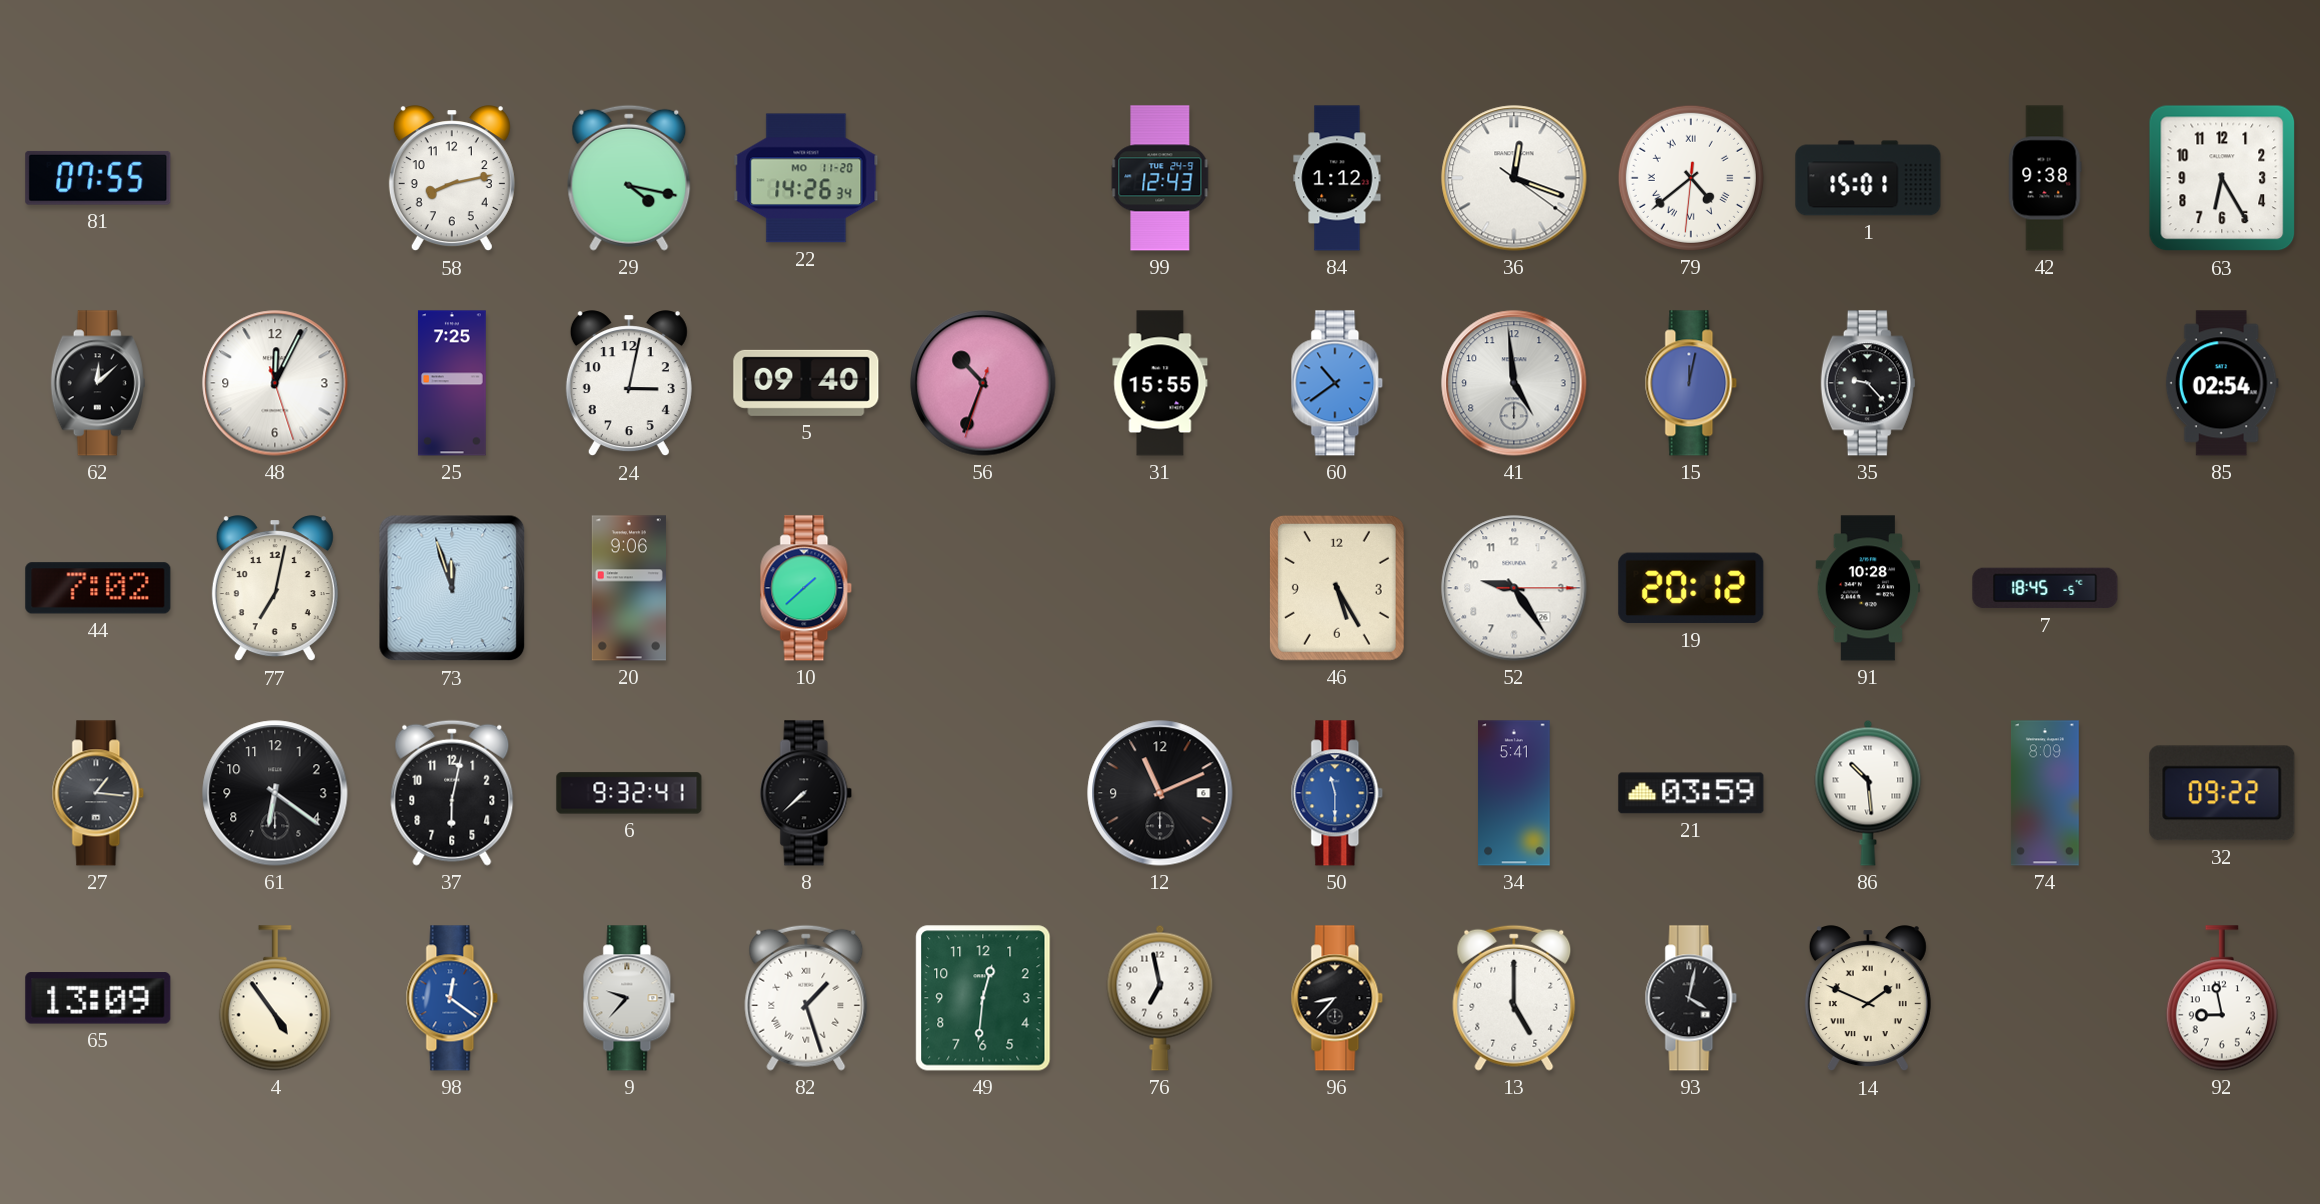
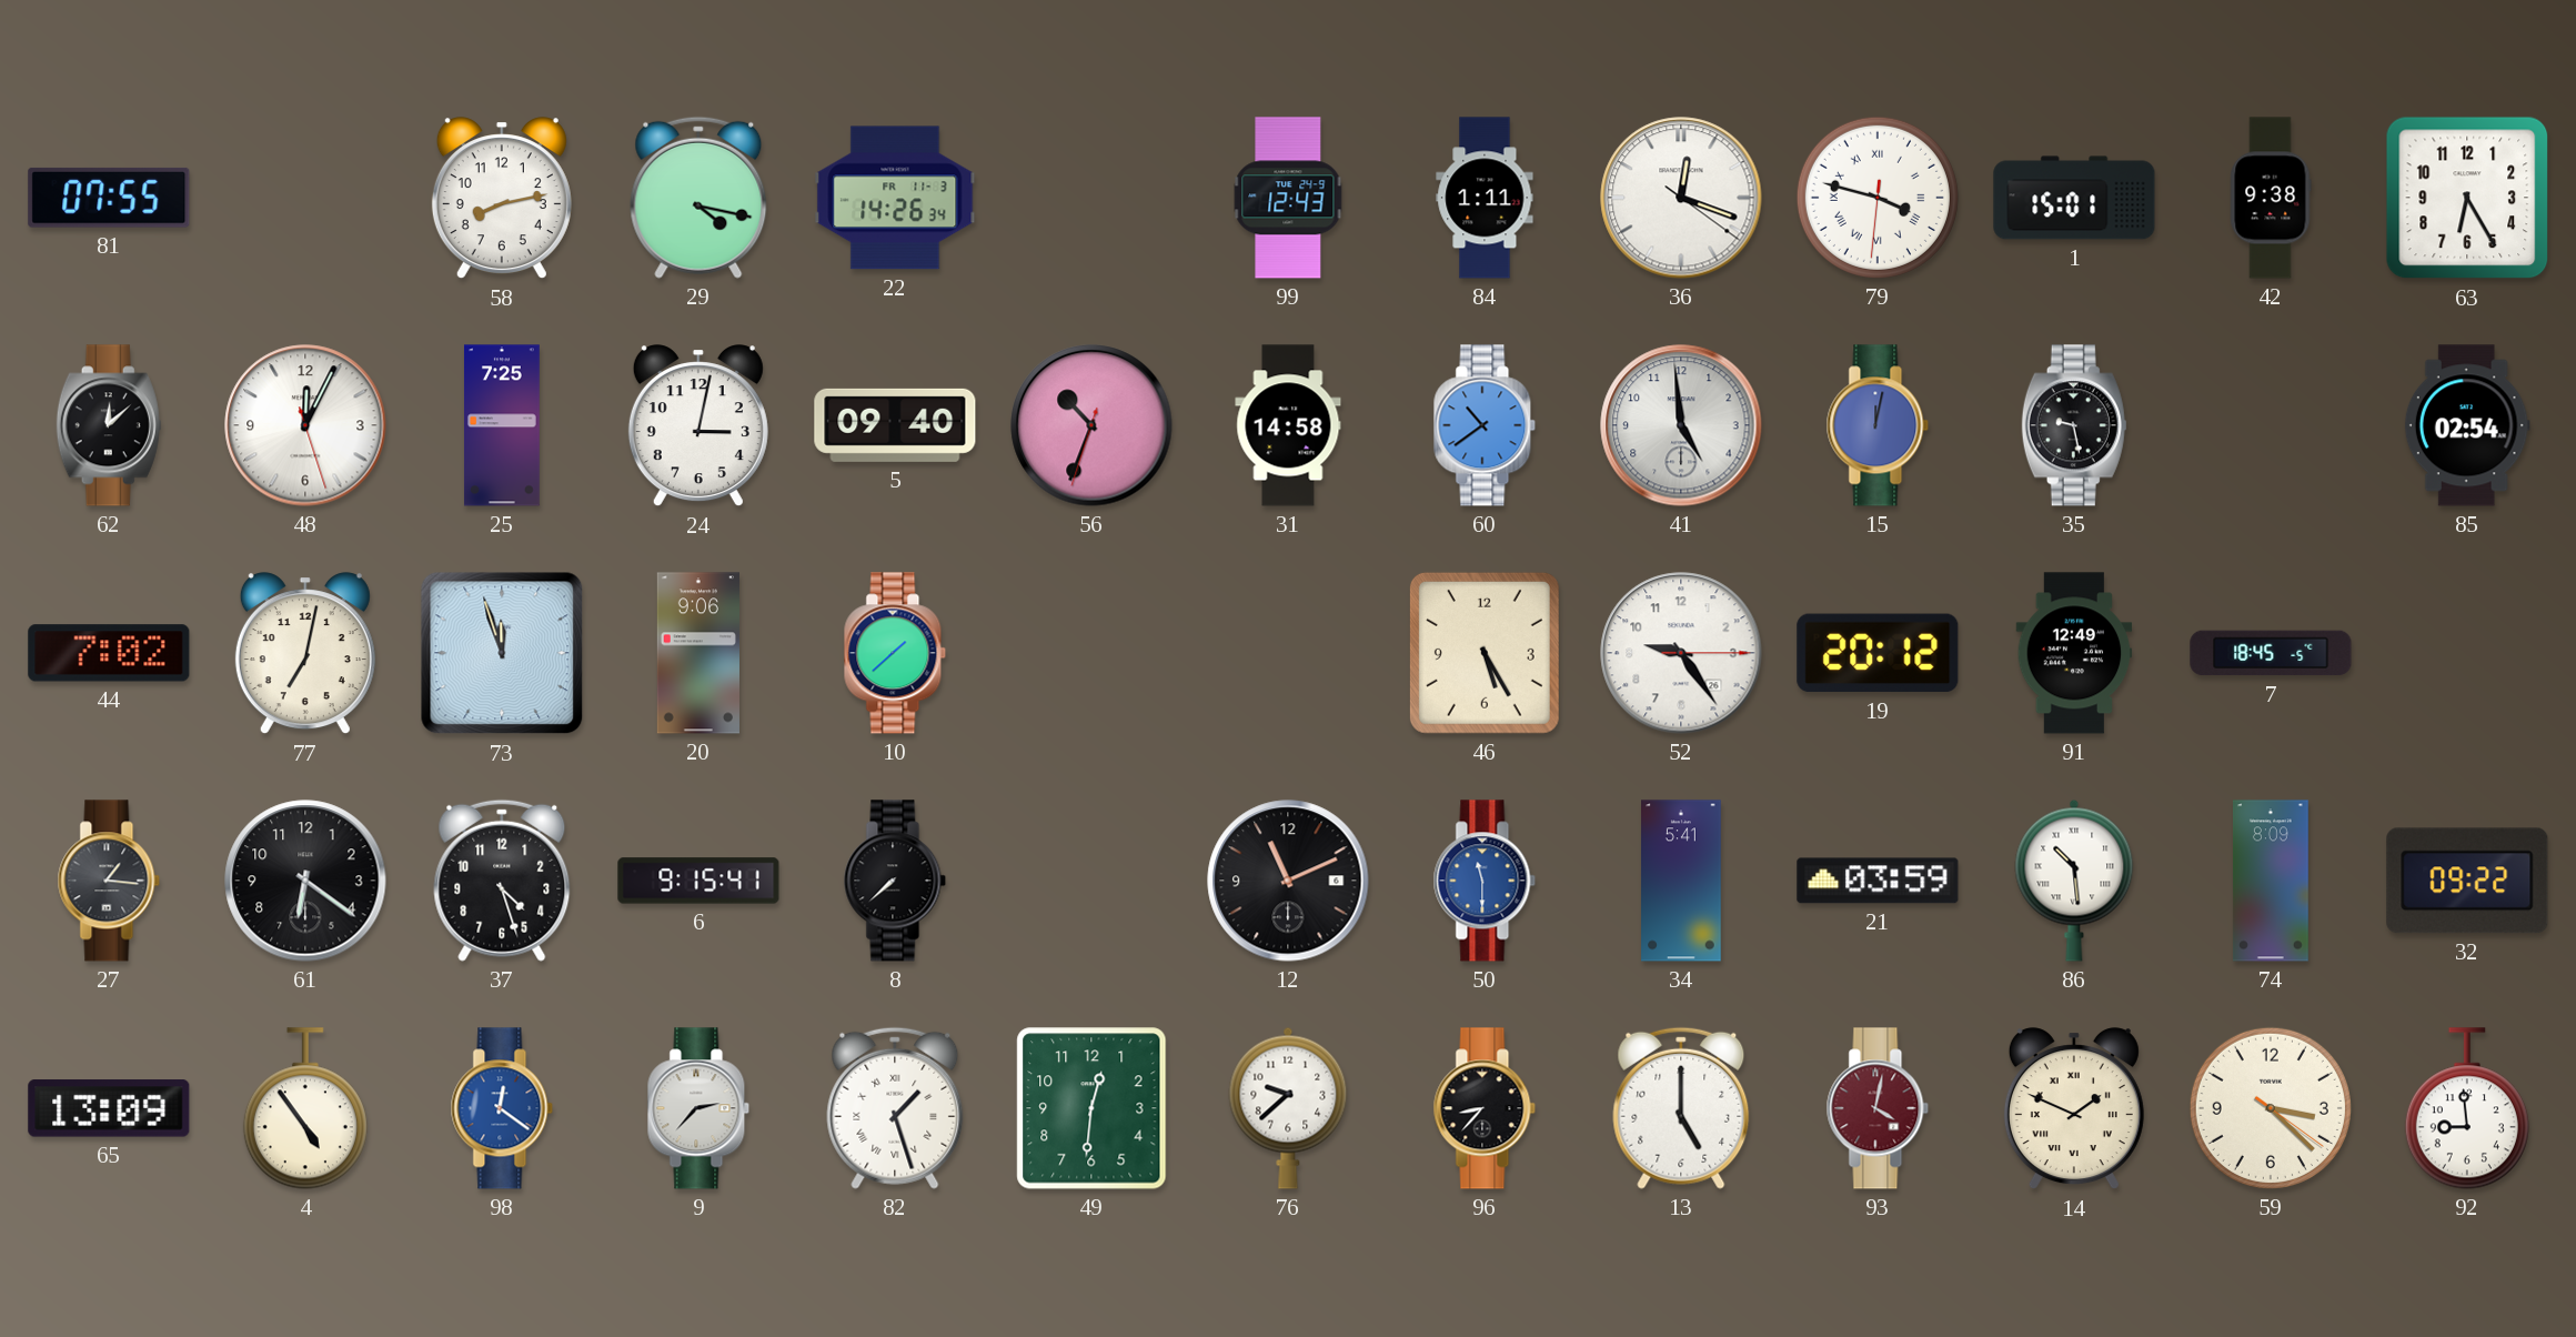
22 date: MO 11-20 -> FR 11-3
84: 1:12 -> 1:11
79: 4:38 -> 3:47
31: 15:55 -> 14:58
35: 9:23 -> 9:28
91: 10:28 -> 12:49
37: 6:02 -> 4:27
6: 9:32 -> 9:15
9: 9:37 -> 2:37
76: 6:58 -> 9:38
93 dial: black -> burgundy
59: none -> 3:22
92: 8:58 -> 8:59
